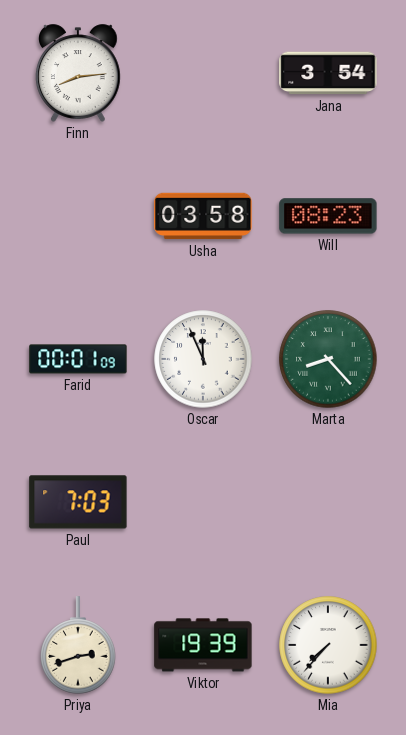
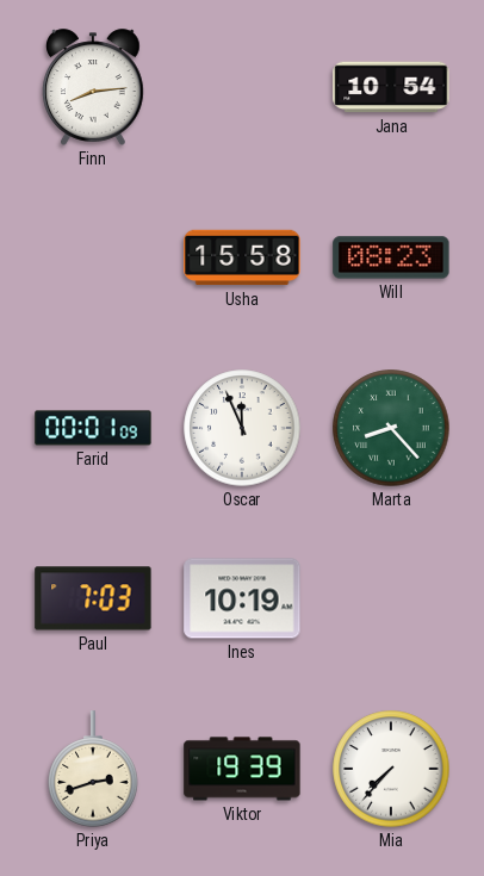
Jana: 3:54 -> 10:54
Usha: 03:58 -> 15:58
Ines: none -> 10:19
